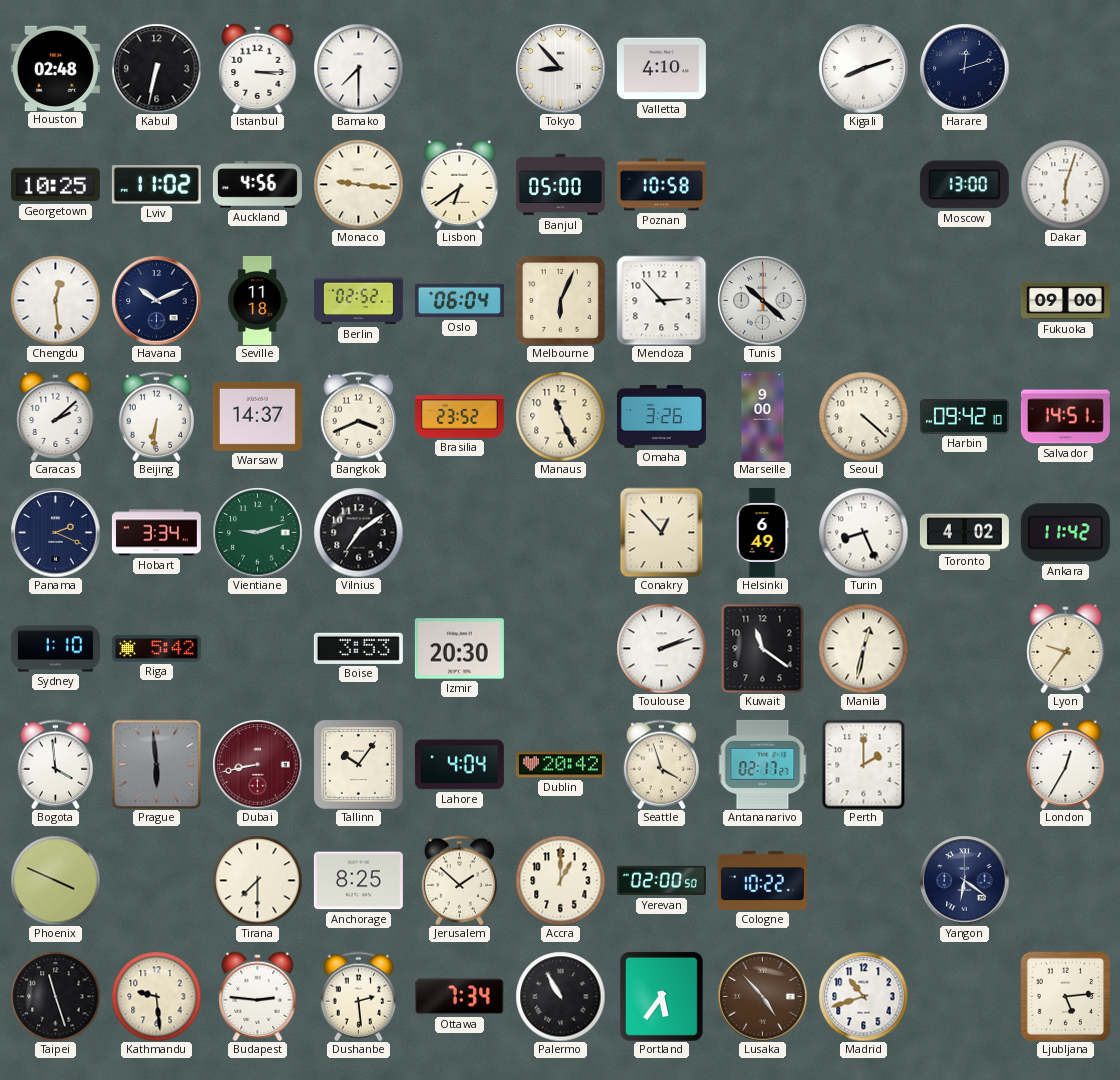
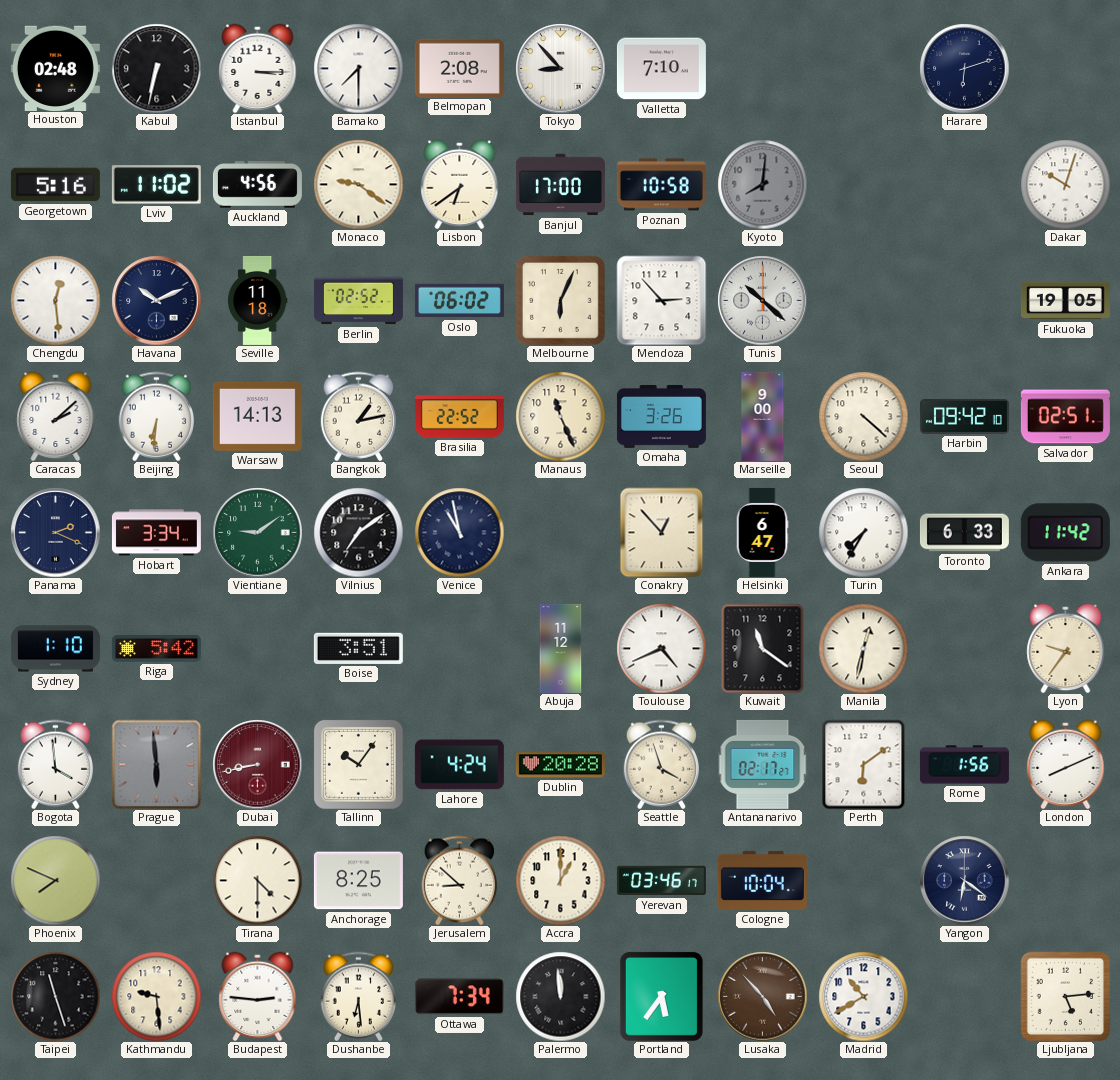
Belmopan: none -> 2:08
Valletta: 4:10 -> 7:10
Kigali: 8:12 -> none
Harare: 12:12 -> 6:12
Georgetown: 10:25 -> 5:16
Monaco: 9:16 -> 9:21
Banjul: 05:00 -> 17:00
Kyoto: none -> 8:01
Moscow: 13:00 -> none
Dakar: 6:03 -> 10:03
Oslo: 06:04 -> 06:02
Fukuoka: 09:00 -> 19:05
Warsaw: 14:37 -> 14:13
Bangkok: 3:41 -> 1:13
Brasilia: 23:52 -> 22:52
Salvador: 14:51 -> 02:51
Vientiane: 9:12 -> 9:09
Venice: none -> 10:58
Helsinki: 6:49 -> 6:47
Turin: 8:26 -> 7:35
Toronto: 4:02 -> 6:33
Boise: 3:53 -> 3:51
Izmir: 20:30 -> none
Abuja: none -> 11:12
Toulouse: 2:12 -> 4:41
Lahore: 4:04 -> 4:24
Dublin: 20:42 -> 20:28
Perth: 2:00 -> 6:09
Rome: none -> 1:56
London: 12:35 -> 8:11
Phoenix: 3:49 -> 7:49
Tirana: 7:30 -> 4:30
Jerusalem: 1:52 -> 8:52
Yerevan: 02:00 -> 03:46
Cologne: 10:22 -> 10:04
Dushanbe: 2:29 -> 6:29
Palermo: 10:55 -> 11:59
Madrid: 10:42 -> 10:40
